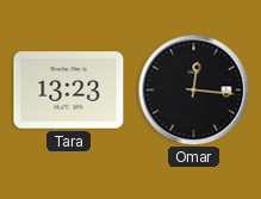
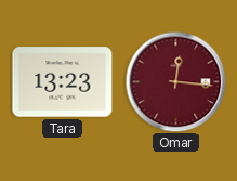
Omar dial: black -> burgundy
